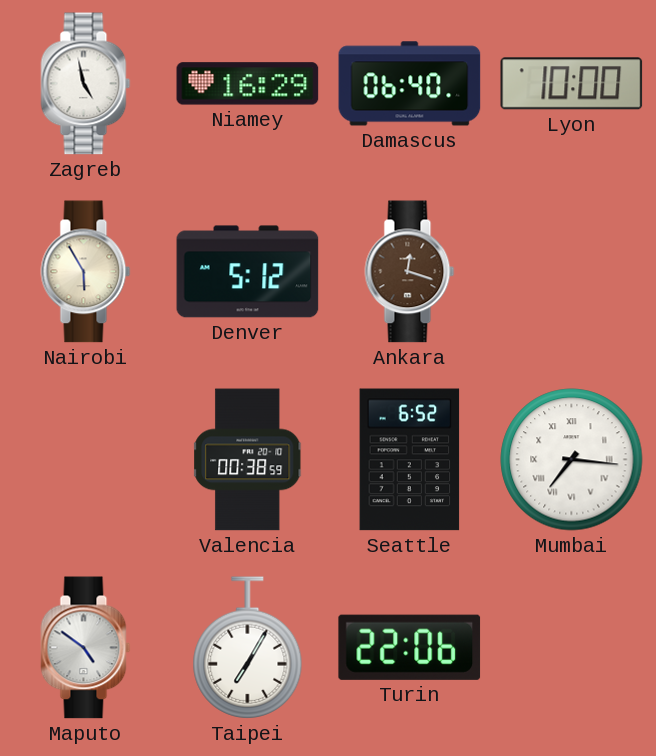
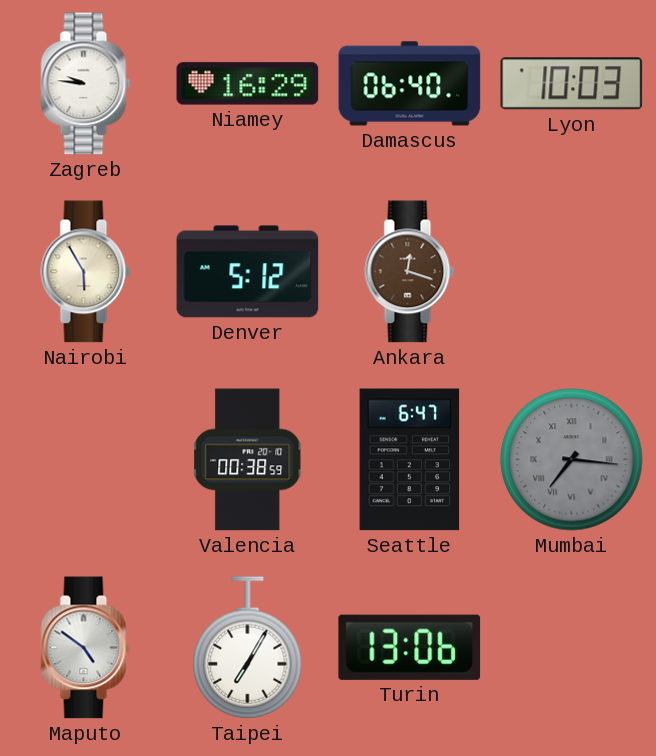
Zagreb: 4:58 -> 9:46
Lyon: 10:00 -> 10:03
Seattle: 6:52 -> 6:47
Mumbai dial: white -> grey
Turin: 22:06 -> 13:06
